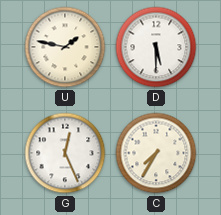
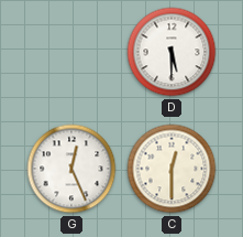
U: 1:47 -> none
C: 7:35 -> 12:30
